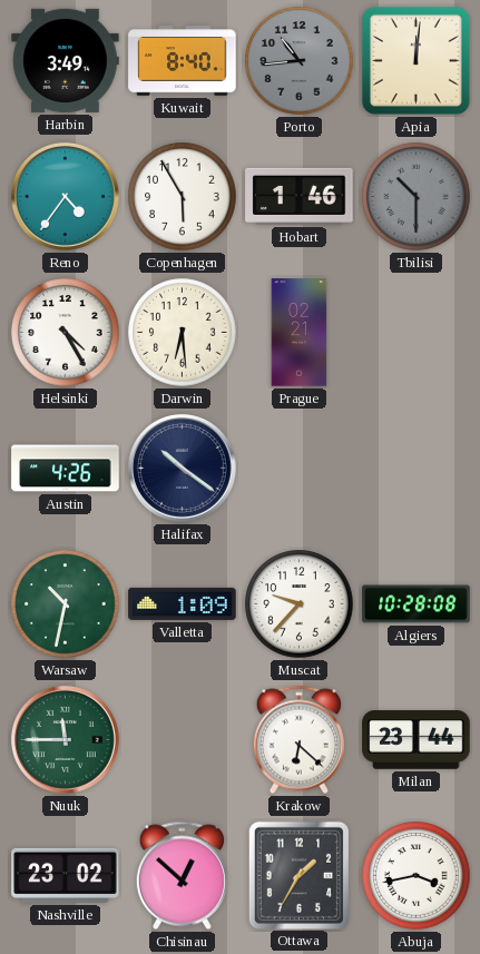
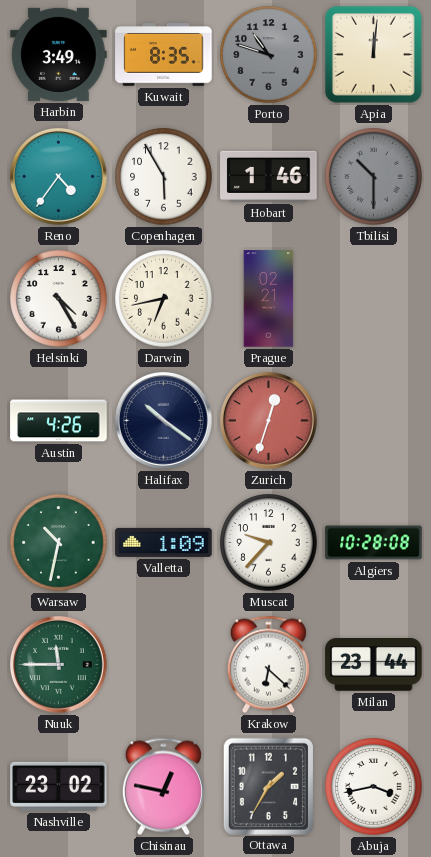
Kuwait: 8:40 -> 8:35
Porto: 10:44 -> 10:48
Darwin: 6:29 -> 6:43
Zurich: none -> 12:33
Chisinau: 12:52 -> 12:47
